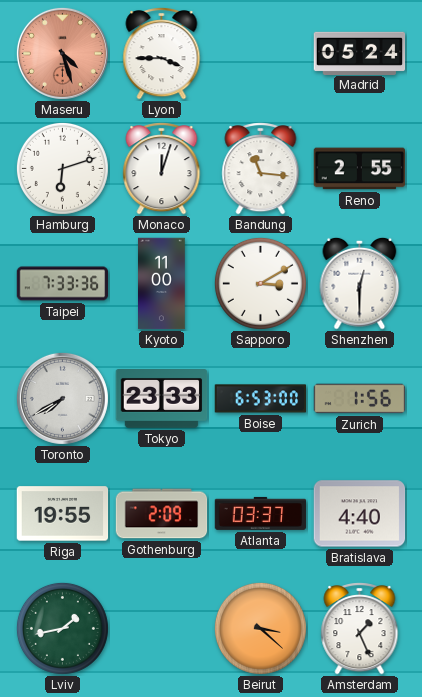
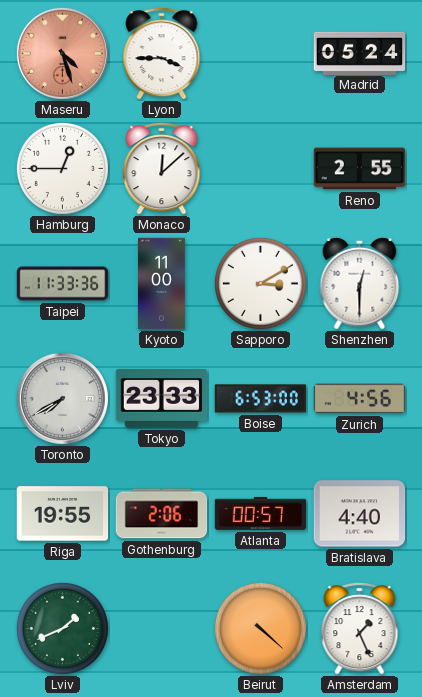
Hamburg: 6:12 -> 12:45
Monaco: 12:03 -> 12:08
Bandung: 11:16 -> none
Taipei: 7:33 -> 11:33
Zurich: 1:56 -> 4:56
Gothenburg: 2:09 -> 2:06
Atlanta: 03:37 -> 00:57
Lviv: 1:43 -> 1:41
Beirut: 3:22 -> 4:22
